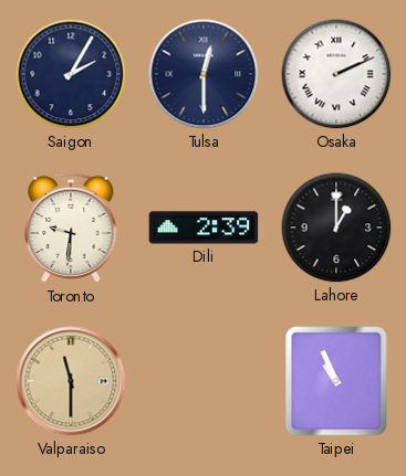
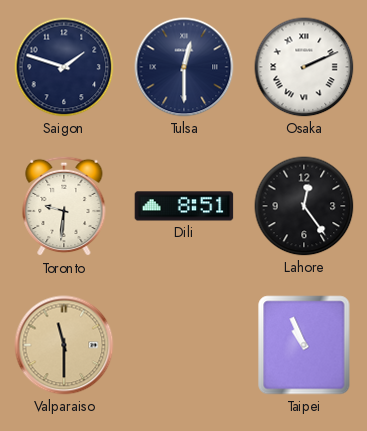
Saigon: 2:05 -> 1:48
Dili: 2:39 -> 8:51
Lahore: 1:00 -> 12:24
